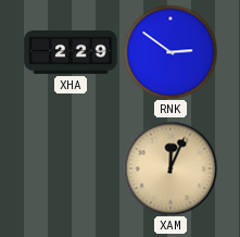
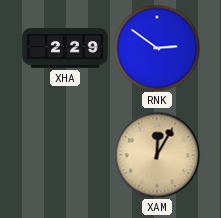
XAM: 12:04 -> 12:05
